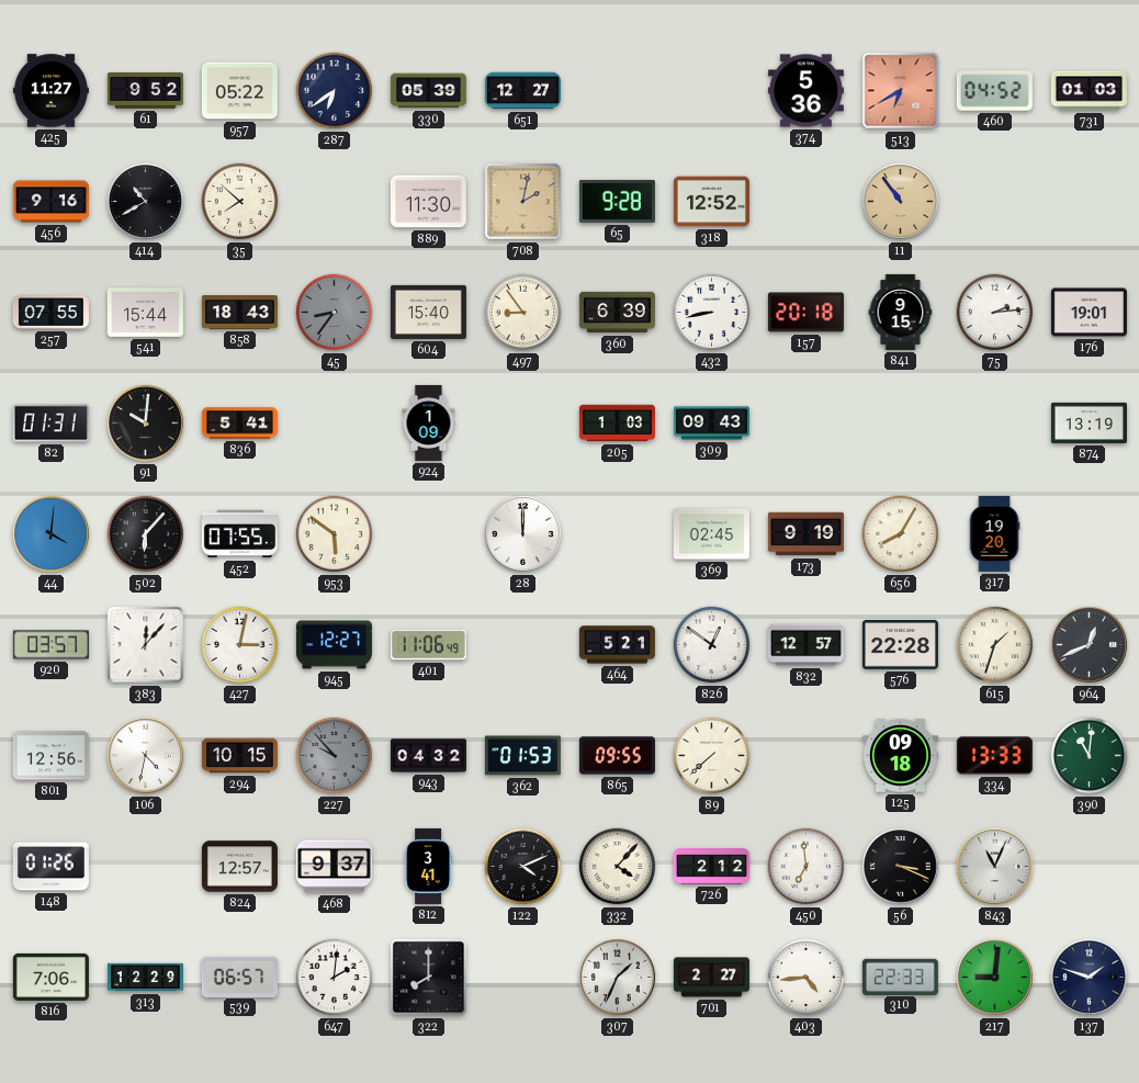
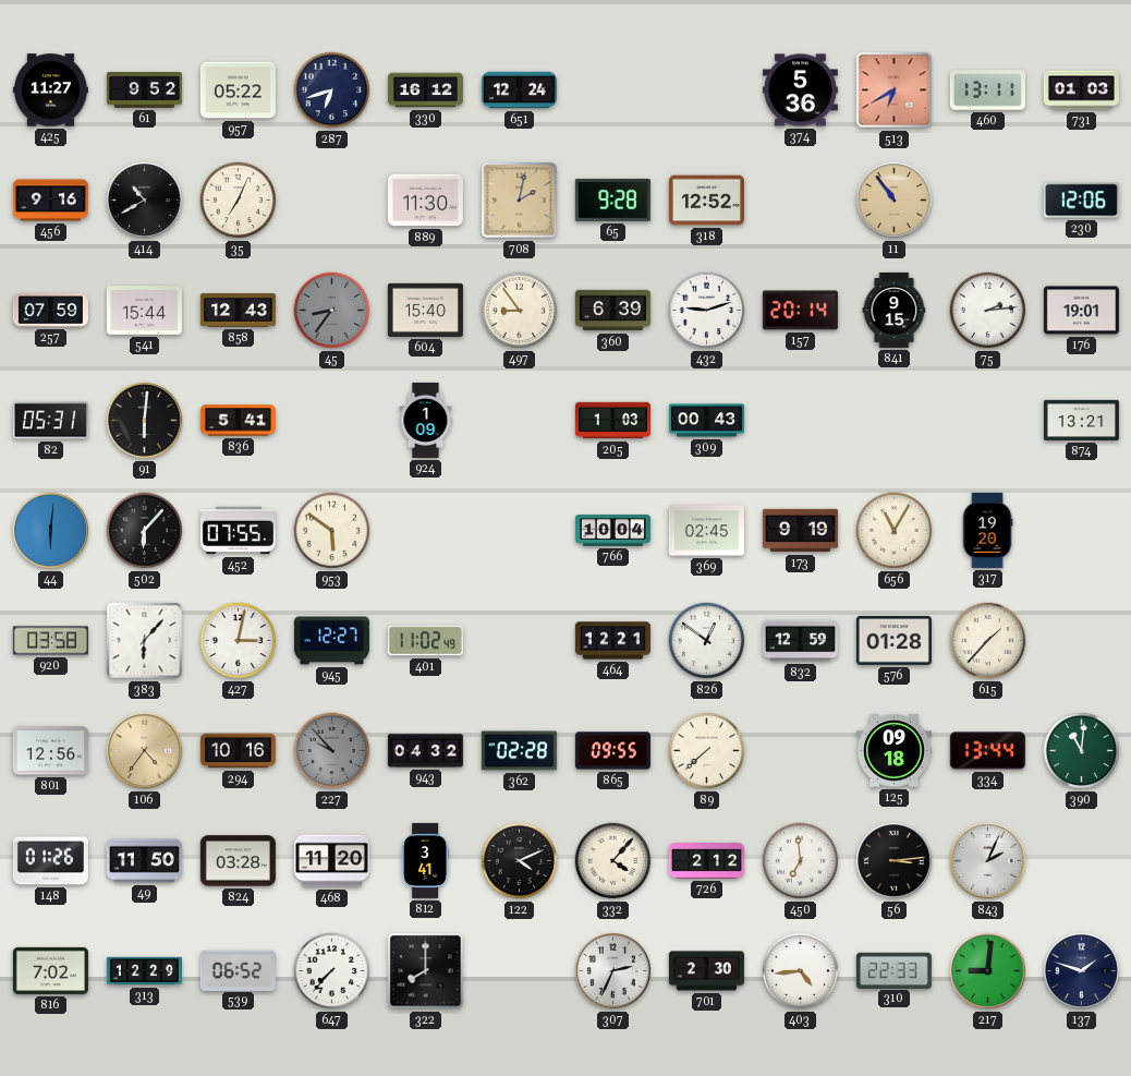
287: 6:39 -> 6:42
330: 05:39 -> 16:12
651: 12:27 -> 12:24
460: 04:52 -> 13:11
35: 7:52 -> 7:04
230: none -> 12:06
257: 07:55 -> 07:59
858: 18:43 -> 12:43
432: 8:43 -> 9:12
157: 20:18 -> 20:14
82: 01:31 -> 05:31
91: 10:01 -> 6:01
309: 09:43 -> 00:43
874: 13:19 -> 13:21
44: 4:01 -> 6:01
28: 12:00 -> none
766: none -> 10:04
656: 8:05 -> 11:05
920: 03:57 -> 03:58
383: 12:07 -> 6:07
401: 11:06 -> 11:02
464: 5:21 -> 12:21
832: 12:57 -> 12:59
576: 22:28 -> 01:28
615: 1:33 -> 1:37
964: 12:41 -> none
106: 4:32 -> 4:36
106 dial: white -> champagne
294: 10:15 -> 10:16
362: 01:53 -> 02:28
334: 13:33 -> 13:44
49: none -> 11:50
824: 12:57 -> 03:28
468: 9:37 -> 11:20
56: 3:19 -> 3:14
843: 11:04 -> 2:04
816: 7:06 -> 7:02
539: 06:57 -> 06:52
647: 2:01 -> 7:37
307: 1:34 -> 2:34
701: 2:27 -> 2:30
